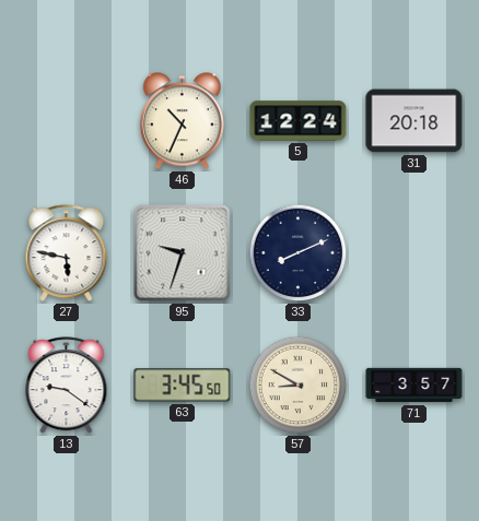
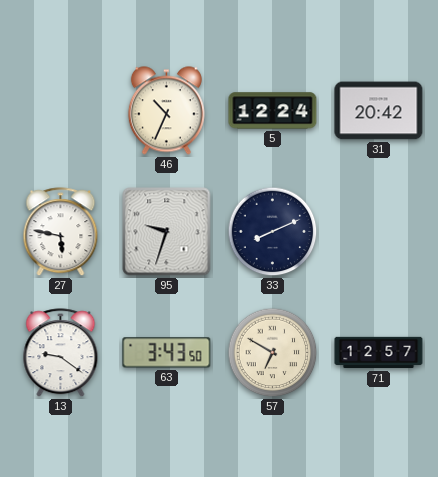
31: 20:18 -> 20:42
63: 3:45 -> 3:43
57: 8:50 -> 6:50
71: 3:57 -> 12:57
